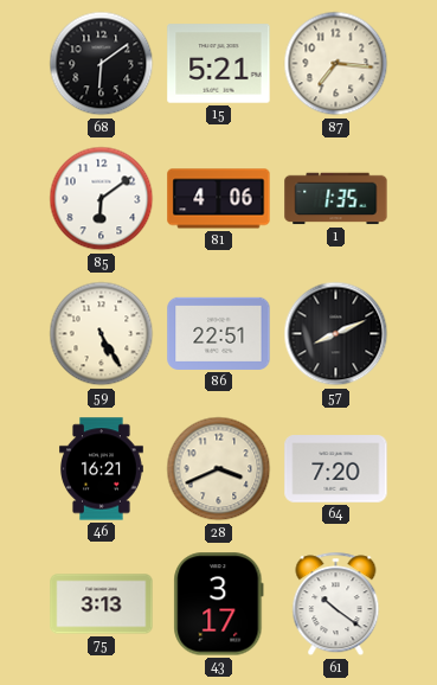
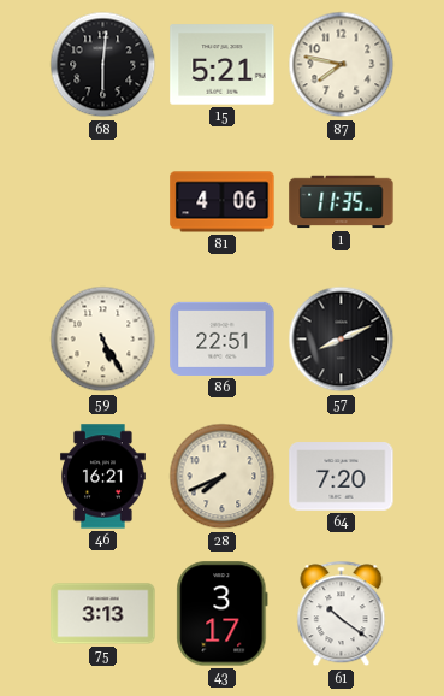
68: 6:09 -> 6:01
87: 7:16 -> 7:47
85: 6:09 -> none
1: 1:35 -> 11:35
28: 3:41 -> 7:41
